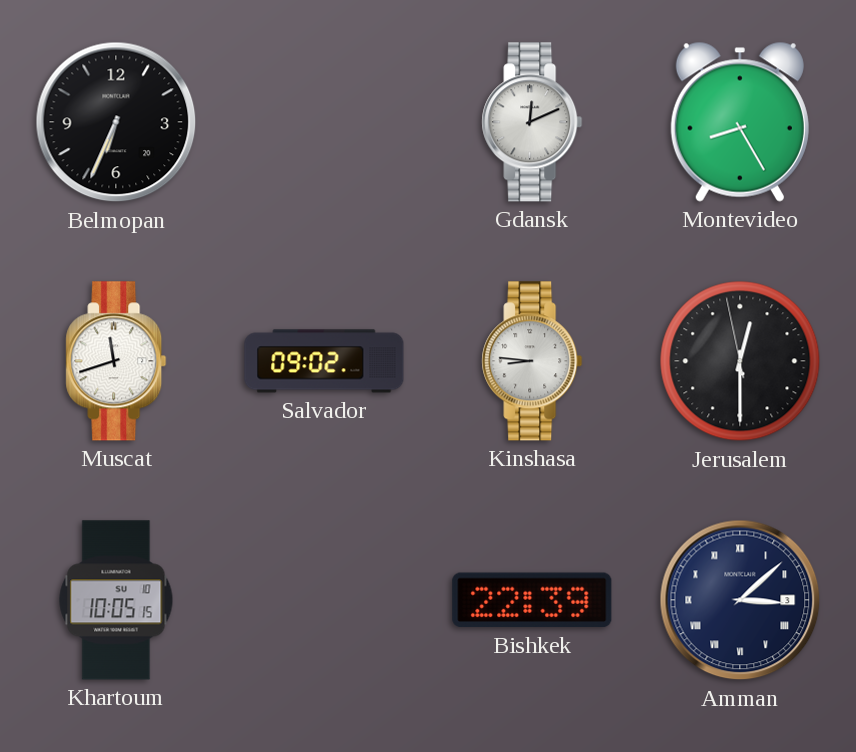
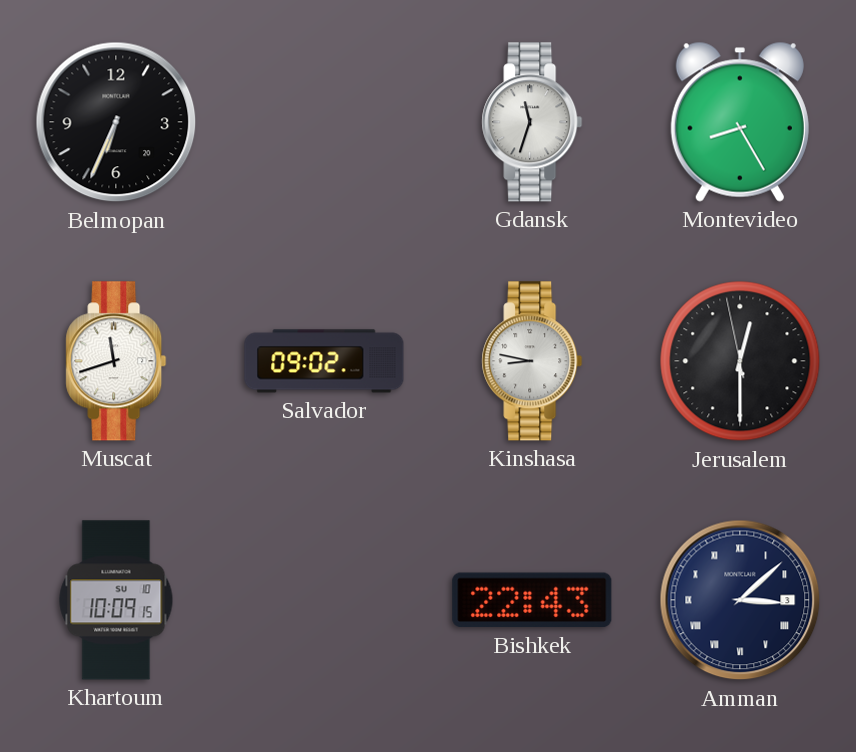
Gdansk: 12:11 -> 11:33
Kinshasa: 8:46 -> 8:47
Khartoum: 10:05 -> 10:09
Bishkek: 22:39 -> 22:43
